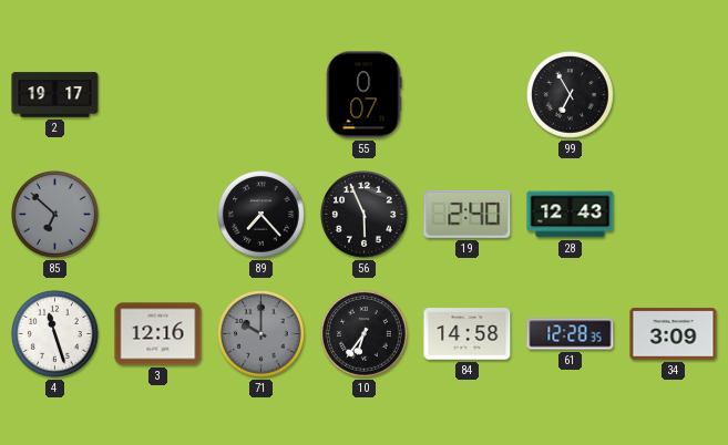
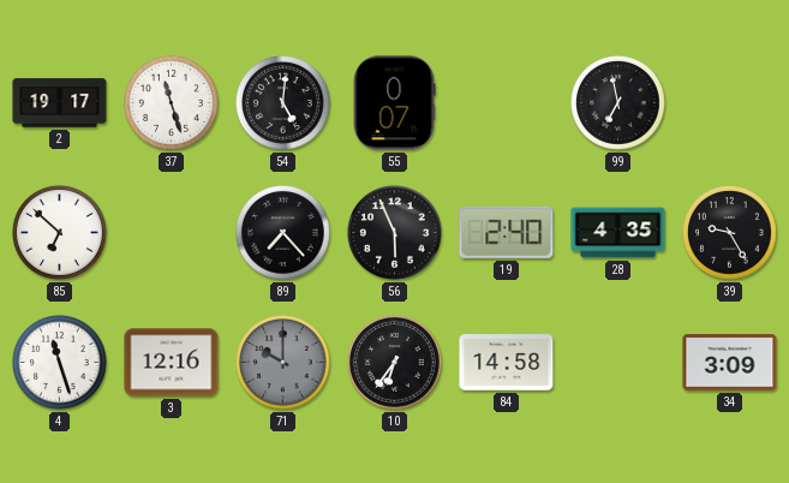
37: none -> 11:27
54: none -> 5:01
99: 6:55 -> 6:58
85 dial: grey -> white
28: 12:43 -> 4:35
39: none -> 9:25
61: 12:28 -> none
